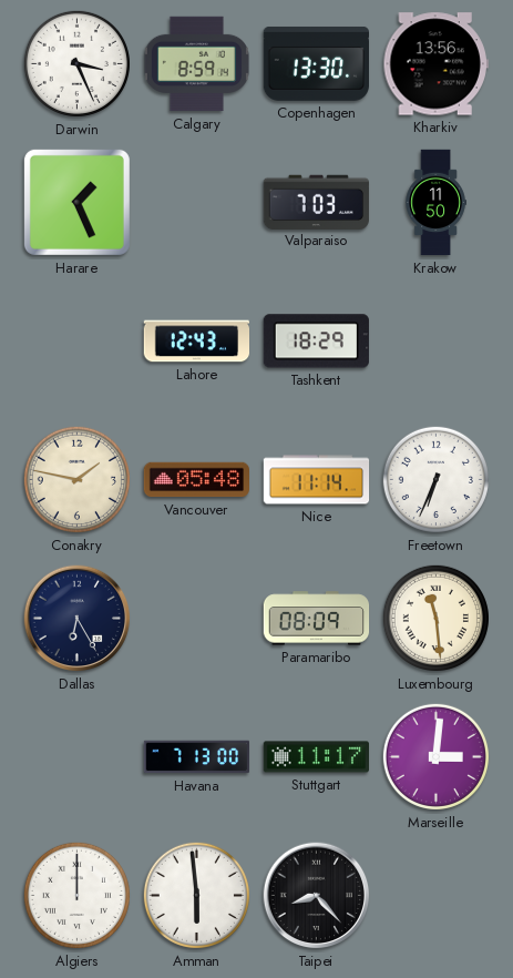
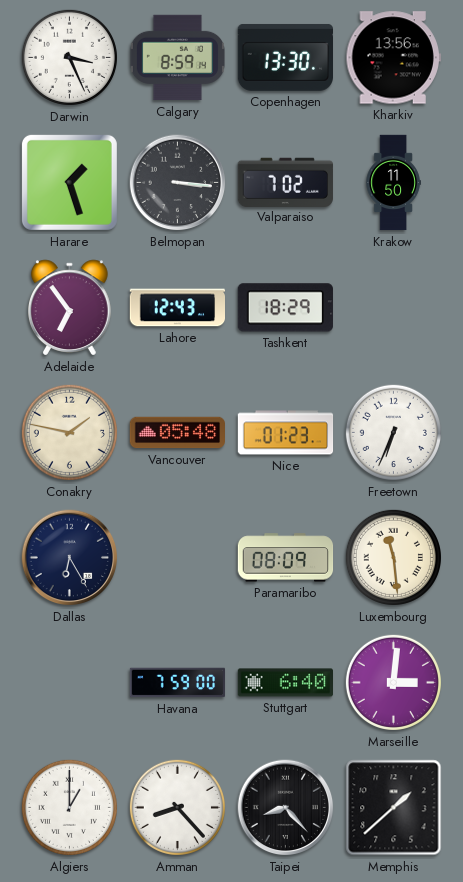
Harare: 1:26 -> 1:27
Belmopan: none -> 3:16
Valparaiso: 7:03 -> 7:02
Adelaide: none -> 6:54
Nice: 11:14 -> 01:23
Havana: 7:13 -> 7:59
Stuttgart: 11:17 -> 6:40
Algiers: 12:00 -> 1:00
Amman: 5:59 -> 8:23
Memphis: none -> 1:38
